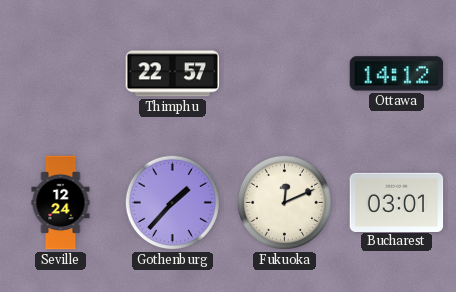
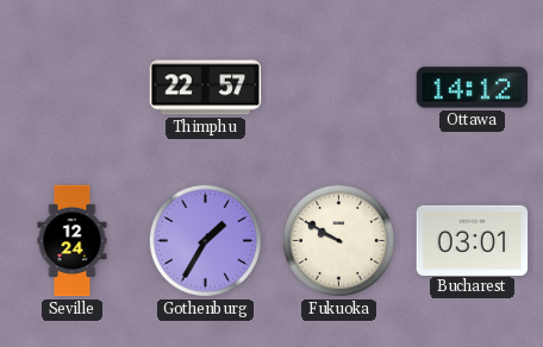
Gothenburg: 1:37 -> 1:35
Fukuoka: 12:11 -> 9:50
